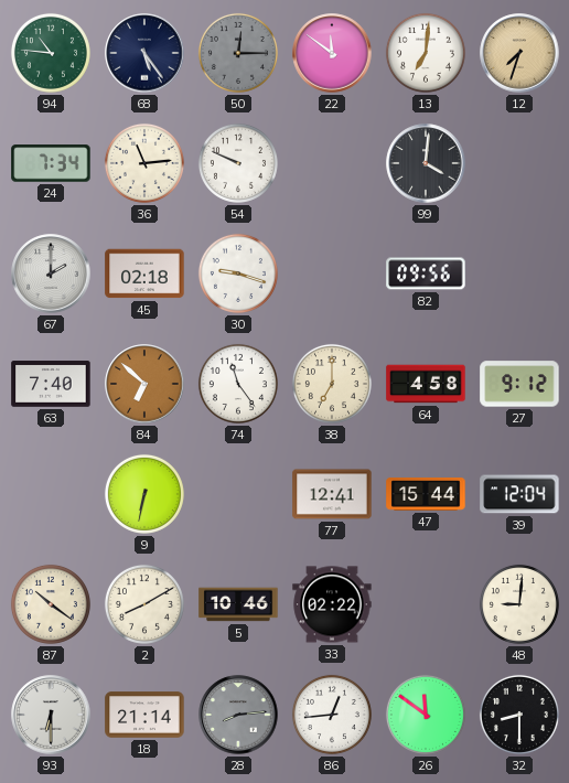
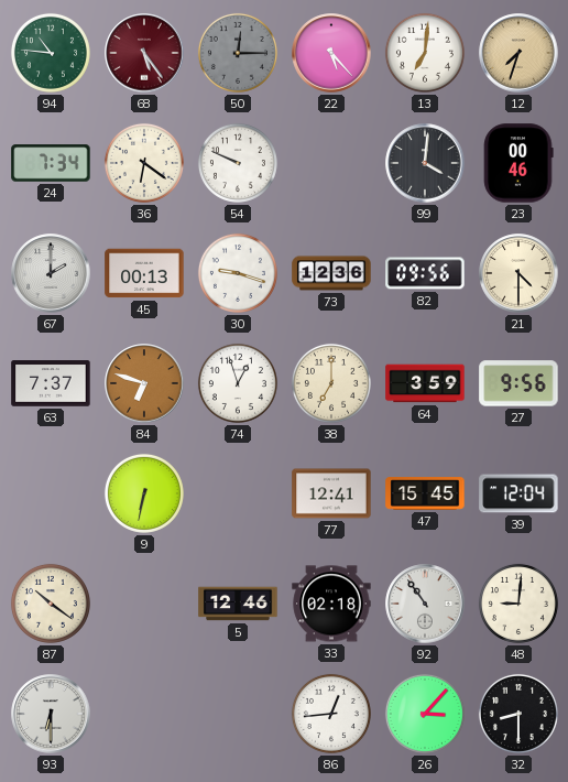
68 dial: navy -> burgundy
22: 11:51 -> 5:23
36: 11:14 -> 6:21
23: none -> 00:46
45: 02:18 -> 00:13
73: none -> 12:36
21: none -> 4:30
63: 7:40 -> 7:37
84: 6:52 -> 6:48
74: 11:24 -> 12:57
64: 4:58 -> 3:59
27: 9:12 -> 9:56
47: 15:44 -> 15:45
2: 8:10 -> none
5: 10:46 -> 12:46
33: 02:22 -> 02:18
92: none -> 10:54
18: 21:14 -> none
28: 8:14 -> none
26: 11:51 -> 3:07
